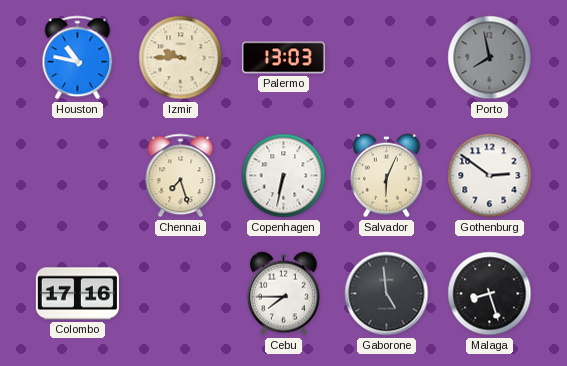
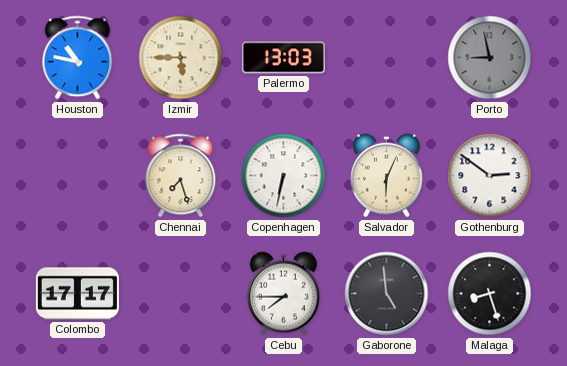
Izmir: 9:45 -> 5:45
Porto: 7:58 -> 8:58
Colombo: 17:16 -> 17:17
